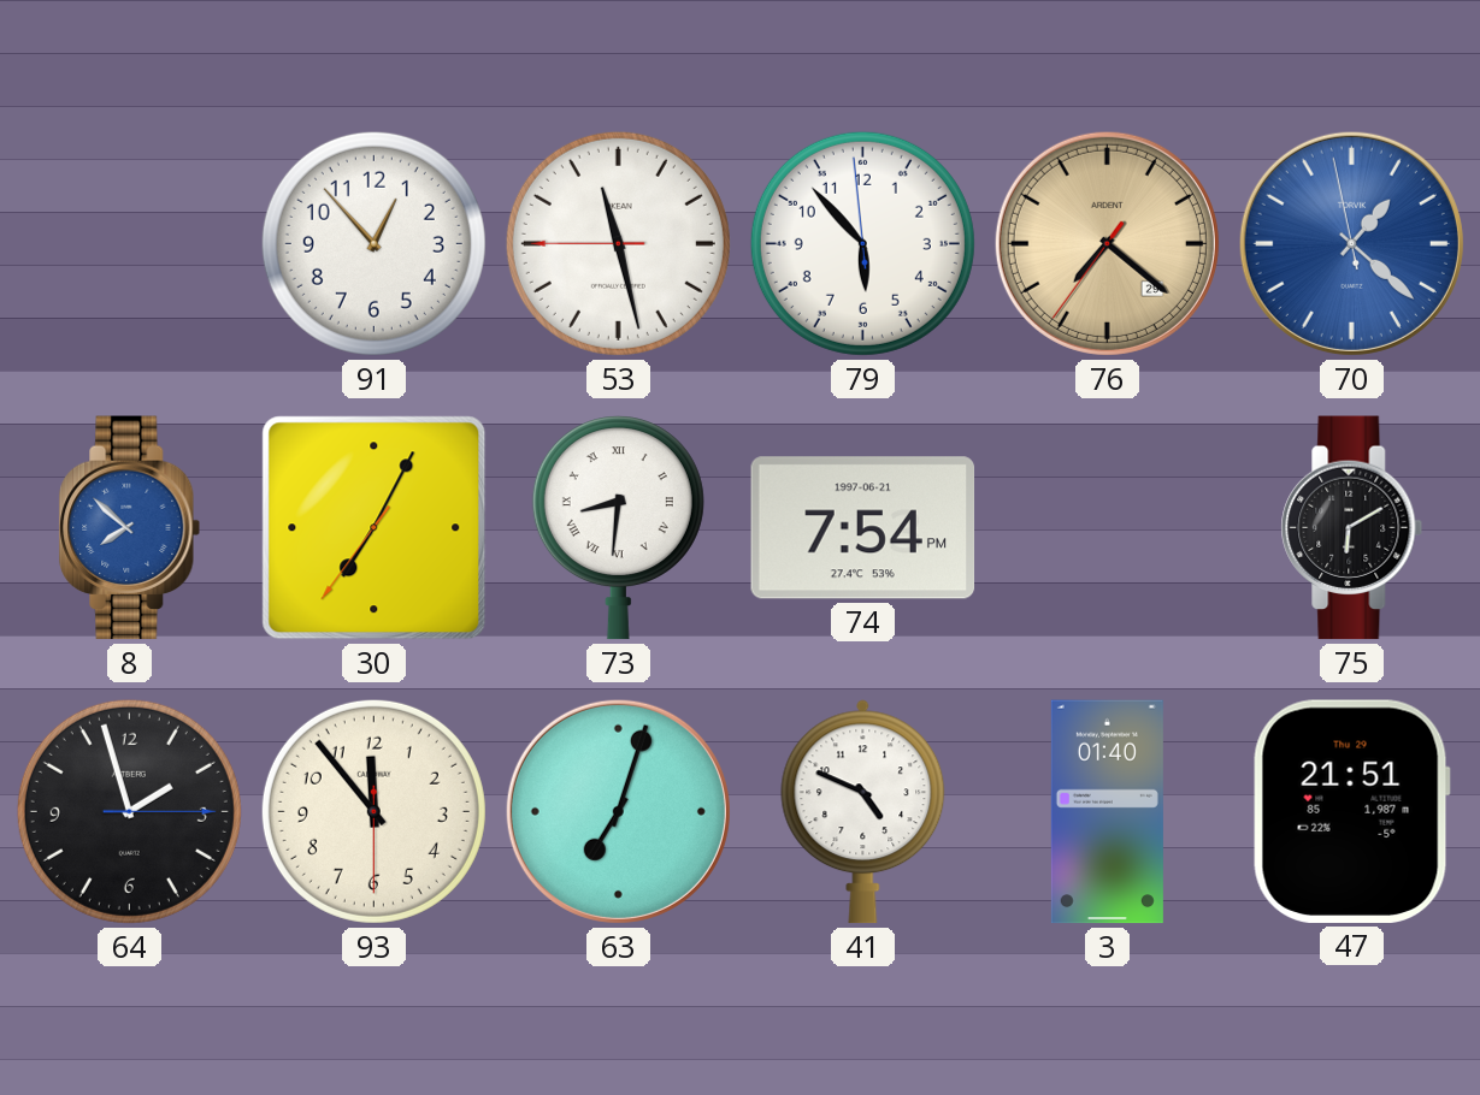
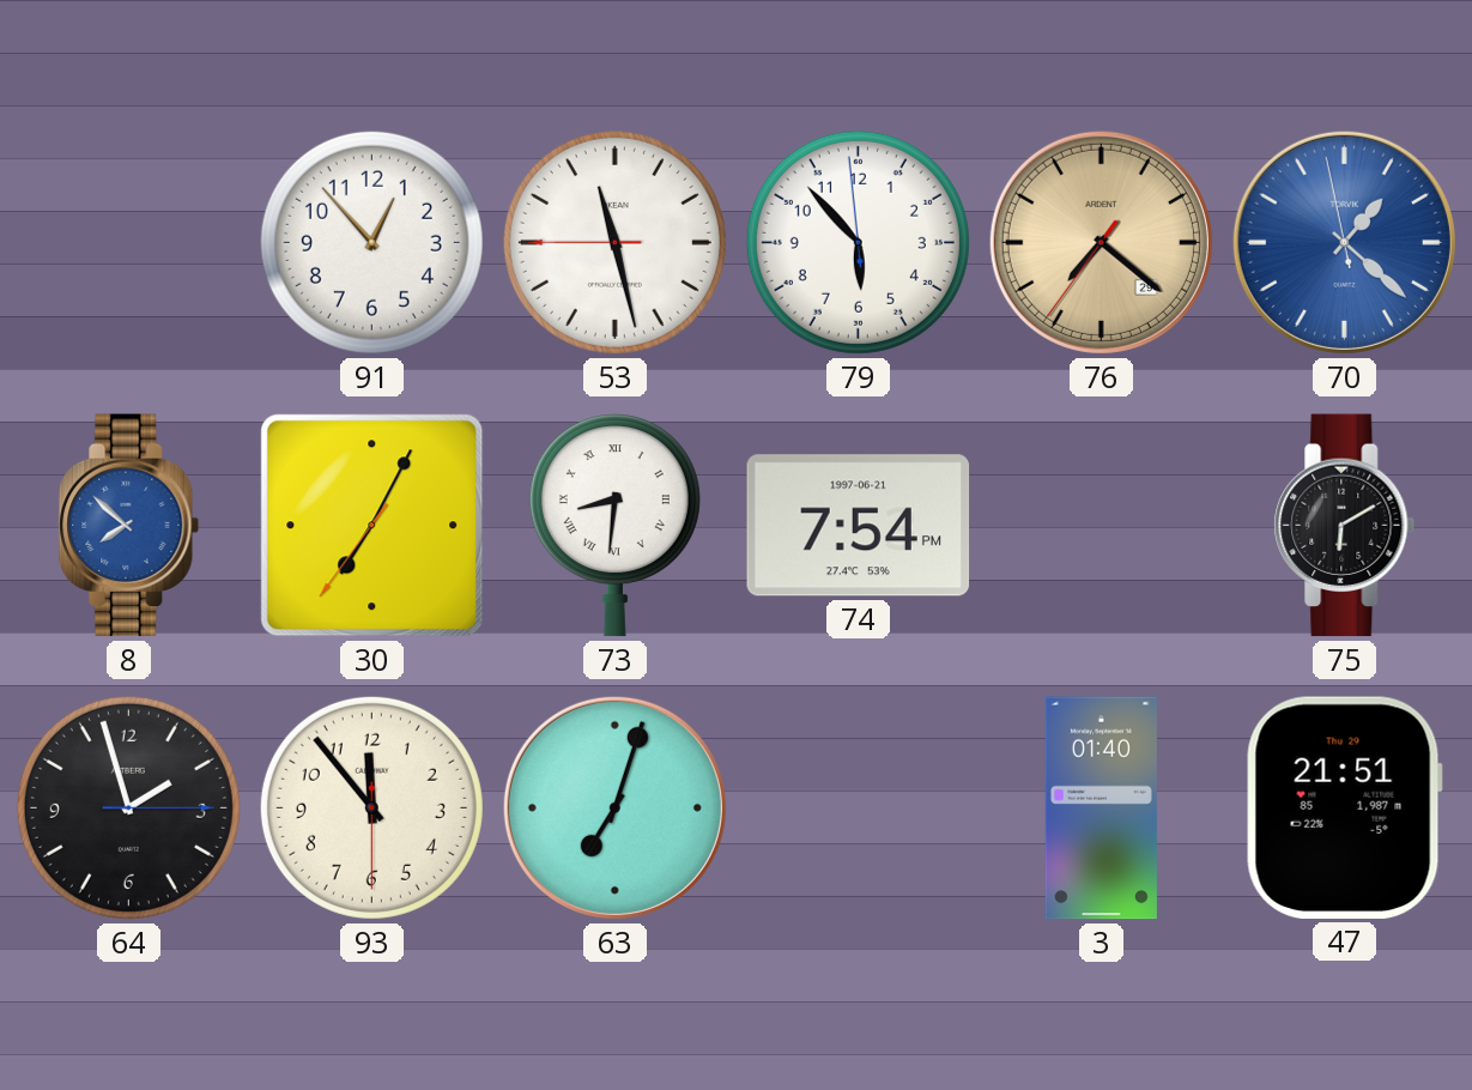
41: 4:49 -> none
